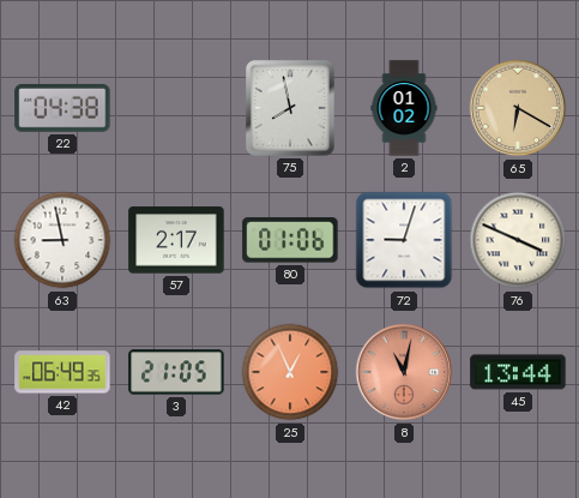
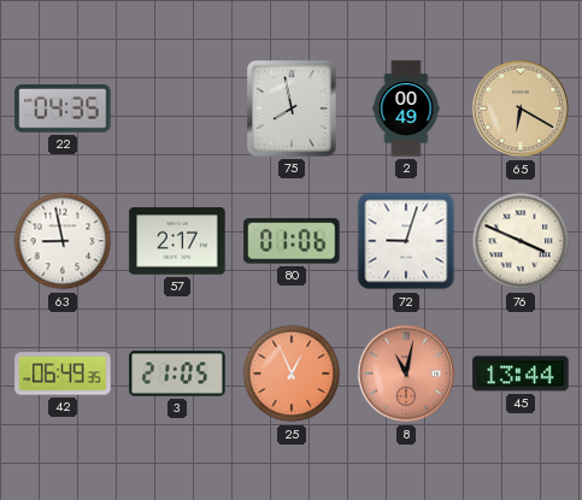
22: 04:38 -> 04:35
2: 01:02 -> 00:49
